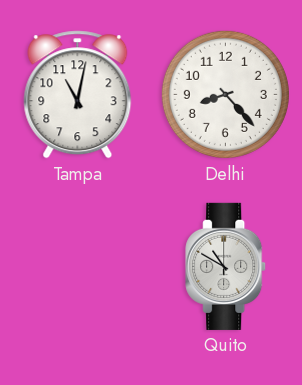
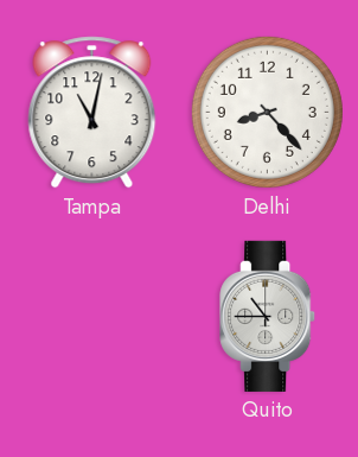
Quito: 10:50 -> 10:45
